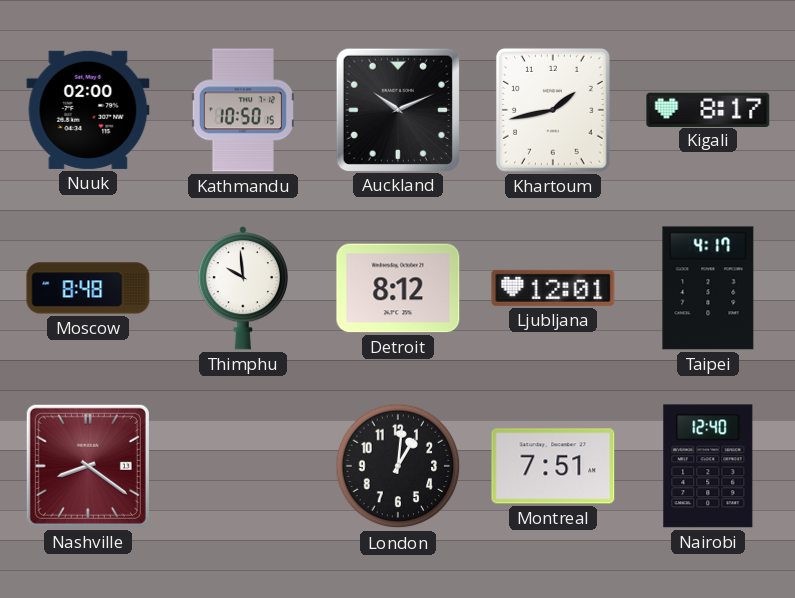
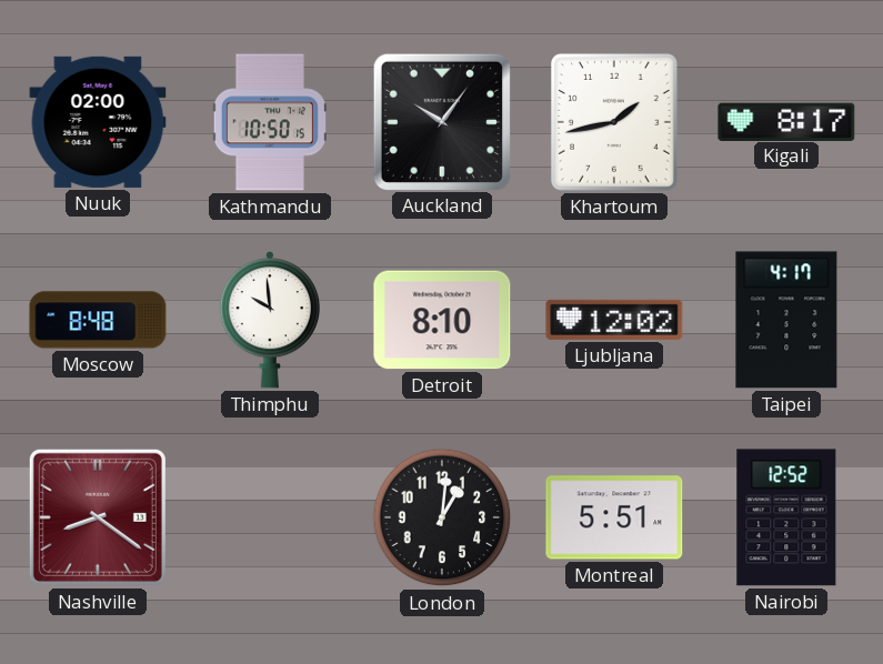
Auckland: 10:11 -> 10:06
Detroit: 8:12 -> 8:10
Ljubljana: 12:01 -> 12:02
Montreal: 7:51 -> 5:51
Nairobi: 12:40 -> 12:52
